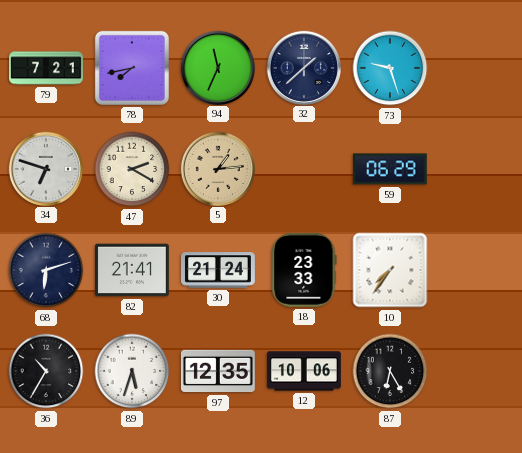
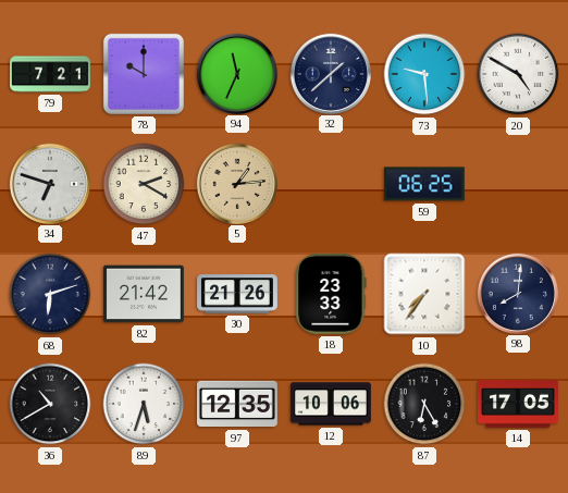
78: 7:43 -> 10:00
73: 9:27 -> 9:29
20: none -> 4:50
59: 06:29 -> 06:25
82: 21:41 -> 21:42
30: 21:24 -> 21:26
98: none -> 8:01
36: 10:35 -> 10:40
14: none -> 17:05
